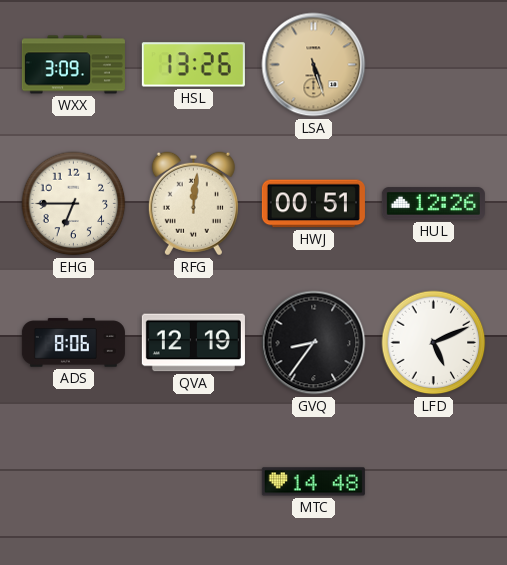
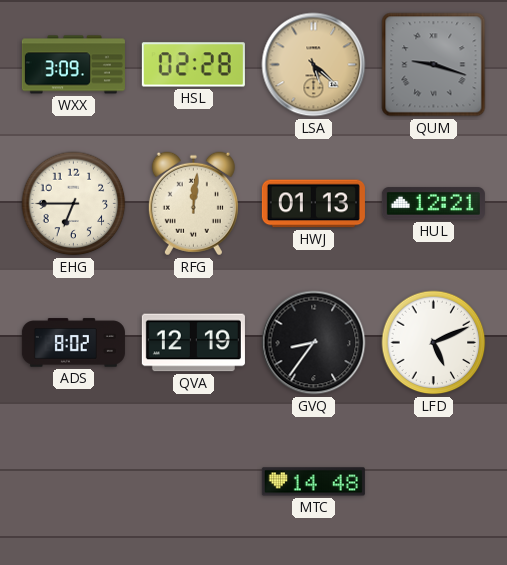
HSL: 13:26 -> 02:28
LSA: 5:27 -> 5:22
QUM: none -> 9:18
HWJ: 00:51 -> 01:13
HUL: 12:26 -> 12:21
ADS: 8:06 -> 8:02
